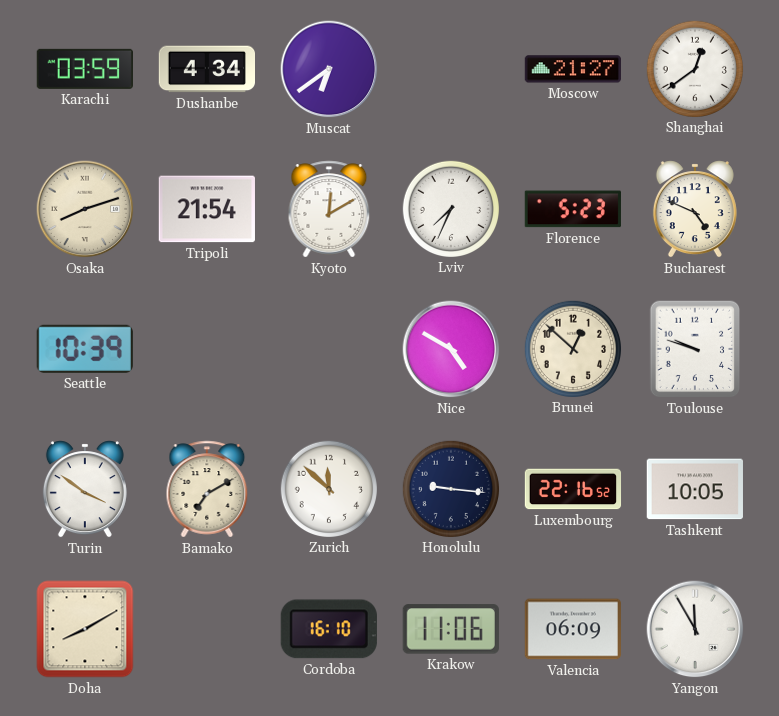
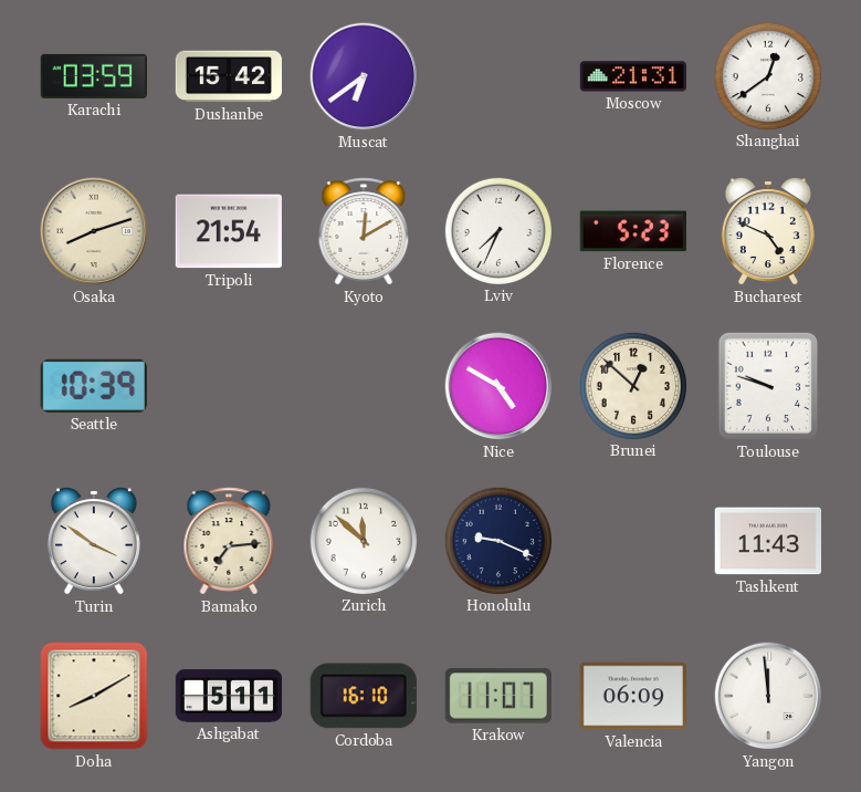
Dushanbe: 4:34 -> 15:42
Moscow: 21:27 -> 21:31
Bamako: 7:10 -> 7:14
Honolulu: 9:16 -> 9:19
Luxembourg: 22:16 -> none
Tashkent: 10:05 -> 11:43
Ashgabat: none -> 5:11
Krakow: 11:06 -> 11:07
Yangon: 11:55 -> 11:59
